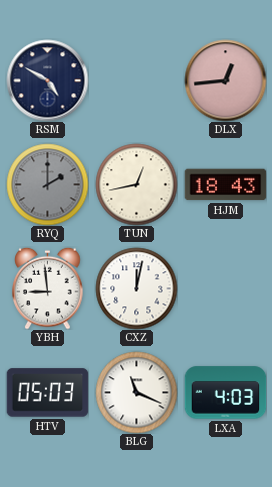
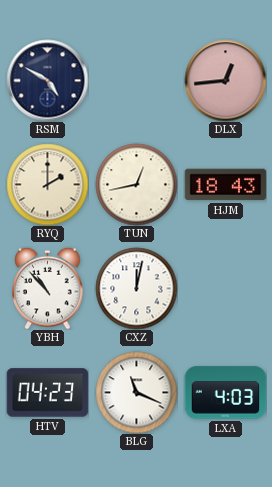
RYQ dial: grey -> cream
YBH: 8:59 -> 10:53
HTV: 05:03 -> 04:23
